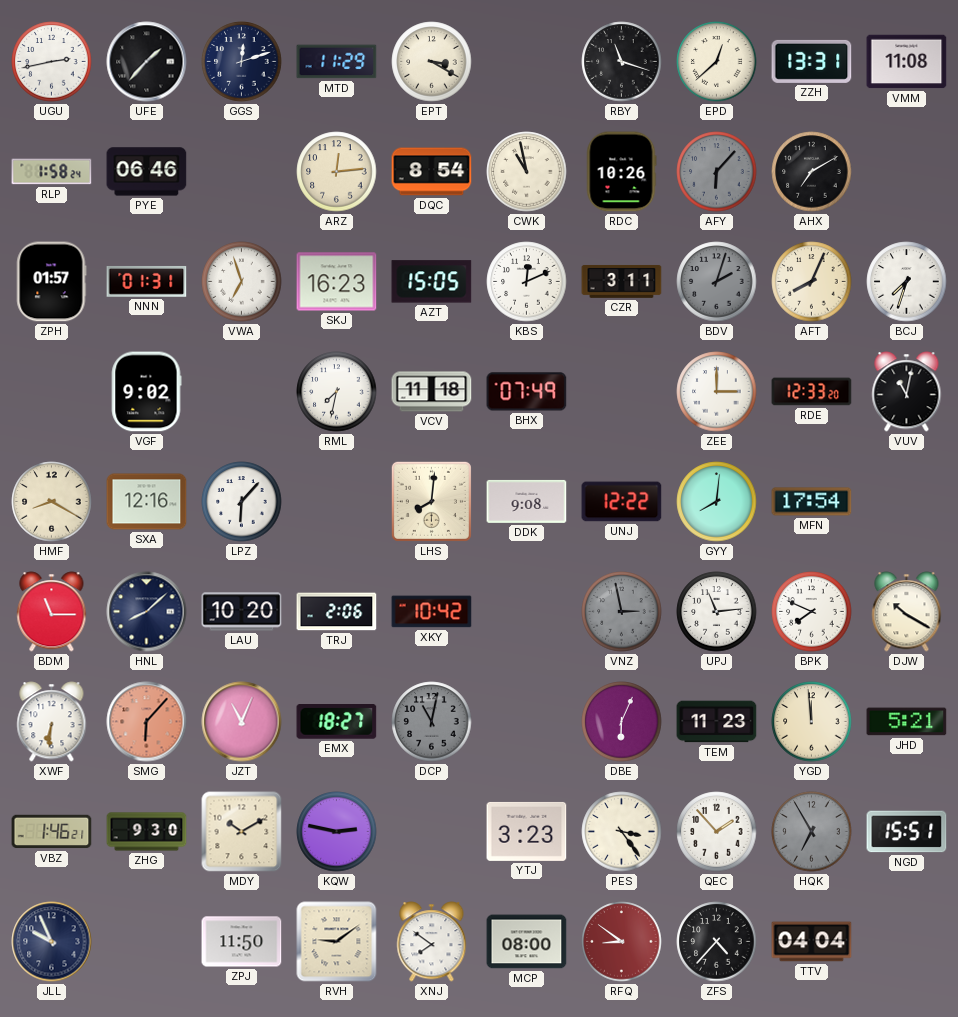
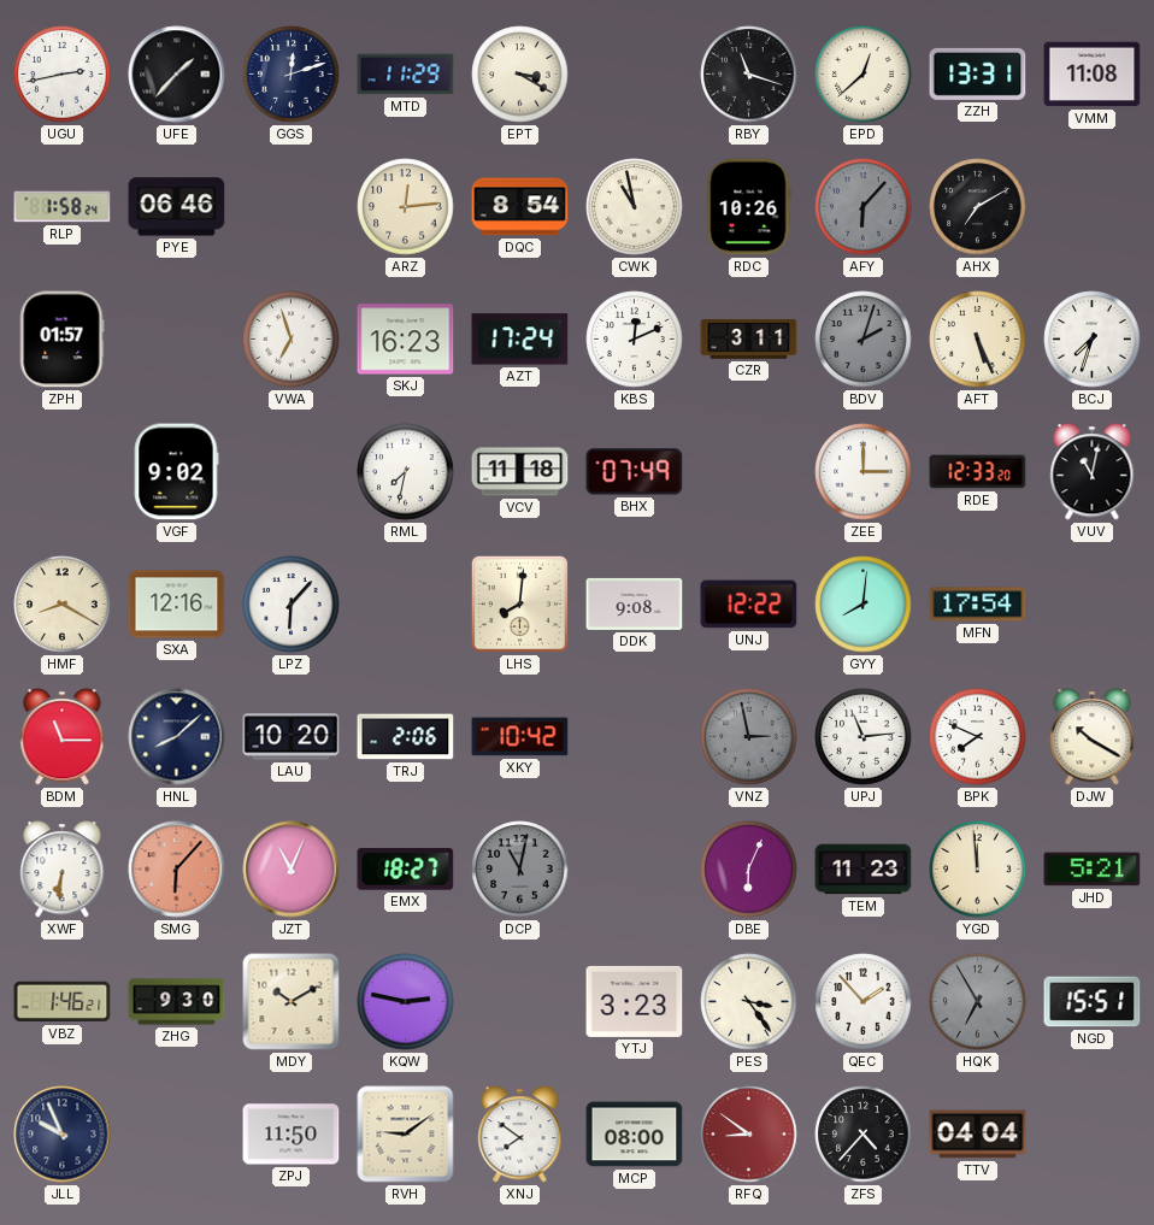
NNN: 01:31 -> none
AZT: 15:05 -> 17:24
AFT: 8:04 -> 5:26
